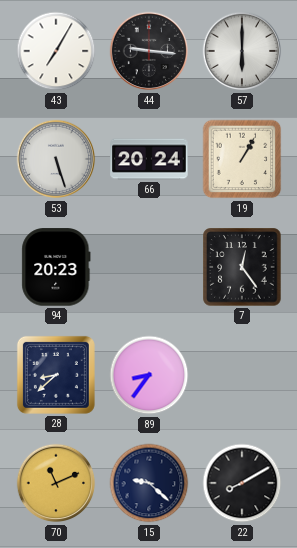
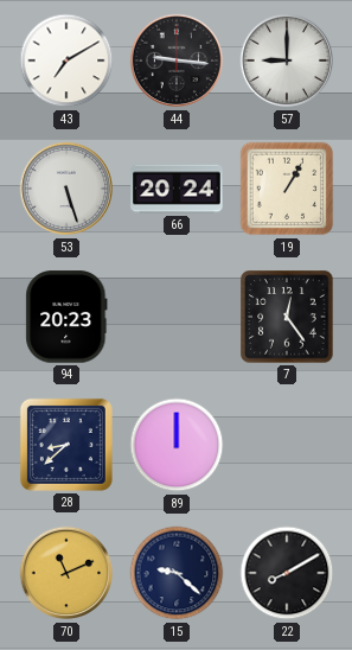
43: 7:05 -> 7:10
57: 6:00 -> 9:00
89: 8:36 -> 12:00
